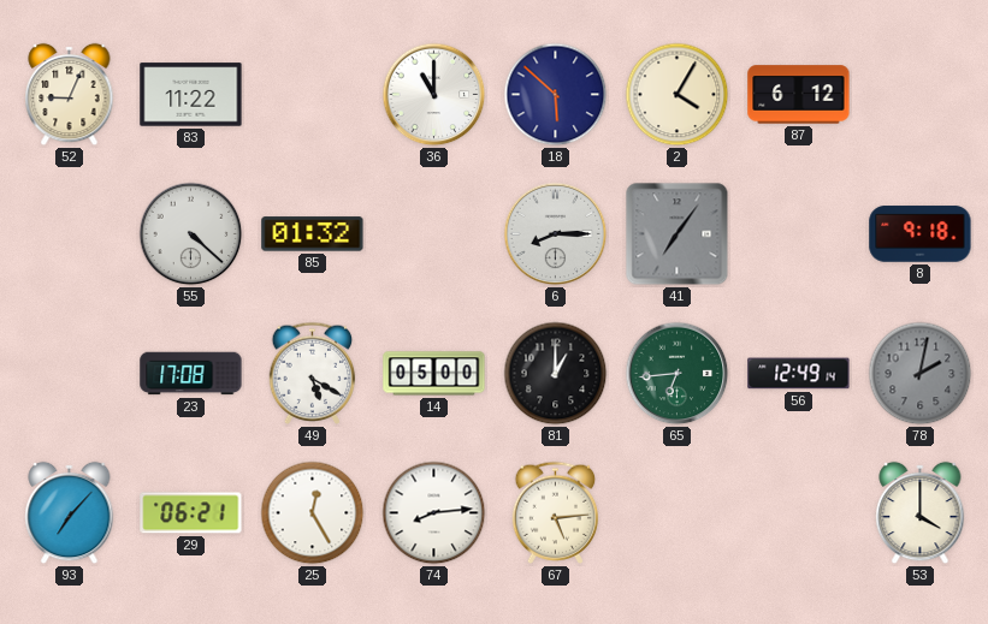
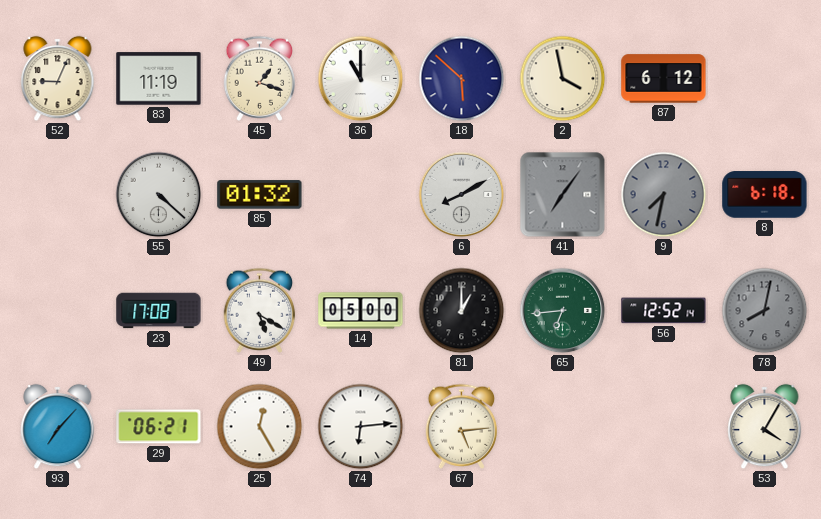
83: 11:22 -> 11:19
45: none -> 1:18
2: 4:05 -> 3:58
6: 8:15 -> 8:10
9: none -> 7:32
8: 9:18 -> 6:18
56: 12:49 -> 12:52
78: 2:02 -> 8:02
74: 8:14 -> 6:14
53: 4:00 -> 4:05
